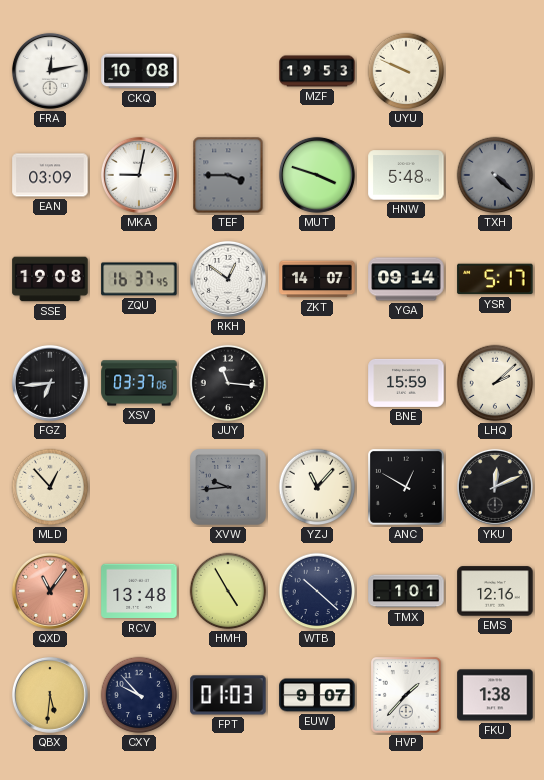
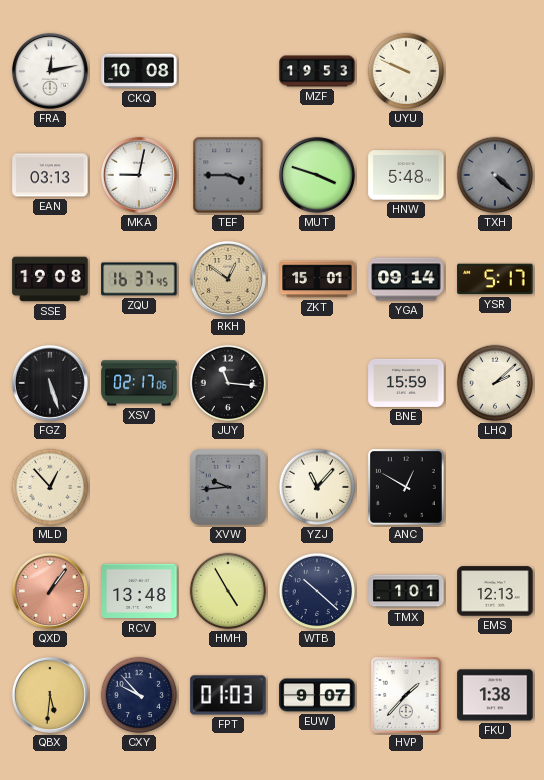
EAN: 03:09 -> 03:13
RKH dial: white -> champagne
ZKT: 14:07 -> 15:01
FGZ: 6:44 -> 5:27
XSV: 03:37 -> 02:17
YKU: 12:11 -> none
QXD: 11:06 -> 1:06
EMS: 12:16 -> 12:13
